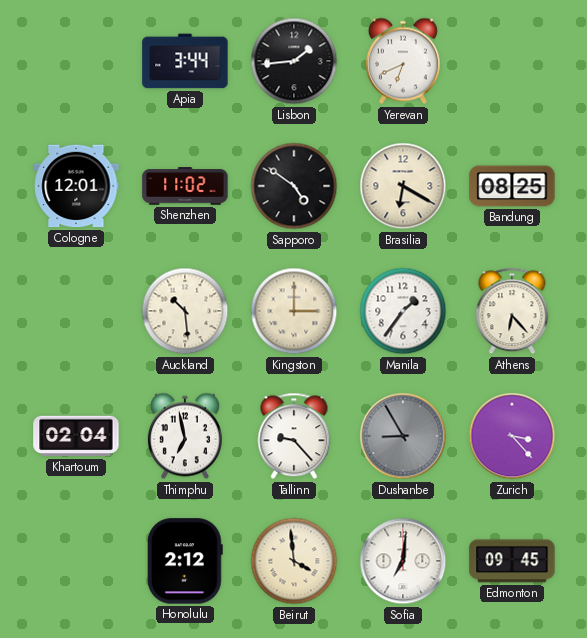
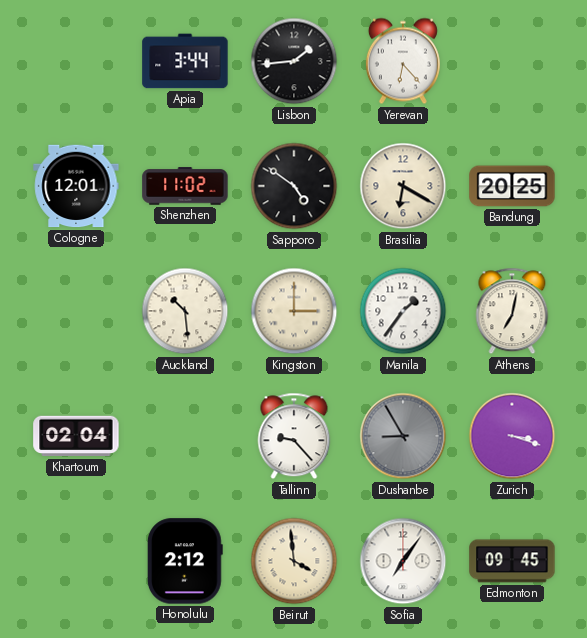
Yerevan: 6:41 -> 6:23
Bandung: 08:25 -> 20:25
Athens: 6:23 -> 7:02
Thimphu: 6:58 -> none
Zurich: 3:23 -> 3:18
Sofia: 7:01 -> 7:06
